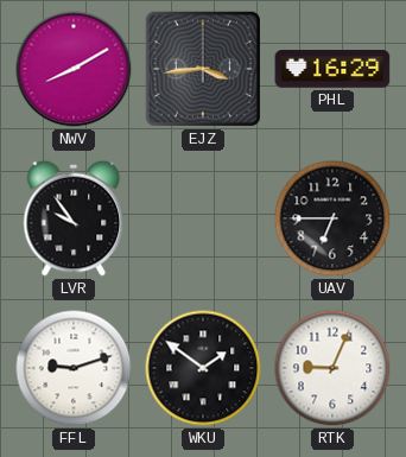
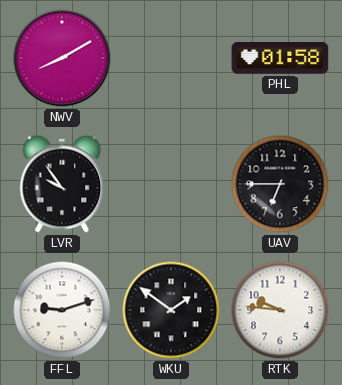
EJZ: 3:44 -> none
PHL: 16:29 -> 01:58
RTK: 9:04 -> 9:46
